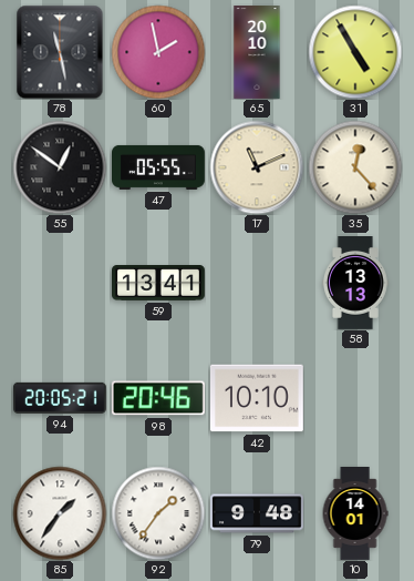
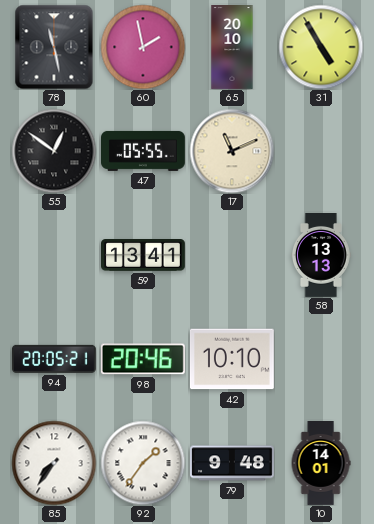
35: 12:23 -> none
85: 1:36 -> 7:36
